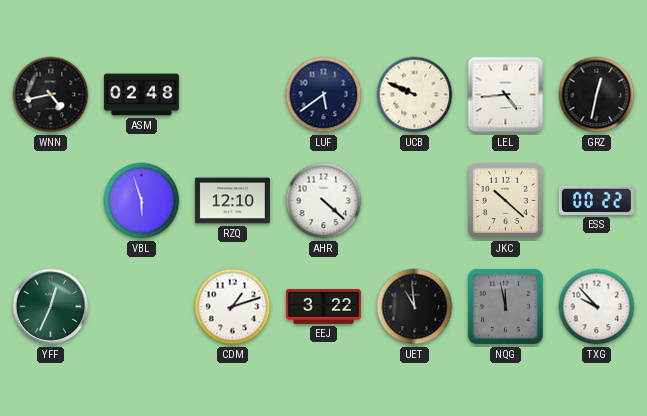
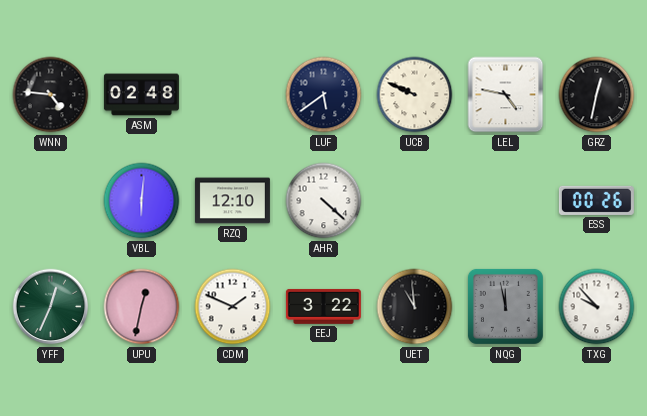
WNN: 4:43 -> 4:46
LEL: 4:44 -> 4:47
VBL: 5:57 -> 6:01
JKC: 10:22 -> none
ESS: 00:22 -> 00:26
UPU: none -> 12:32
CDM: 1:12 -> 1:49
